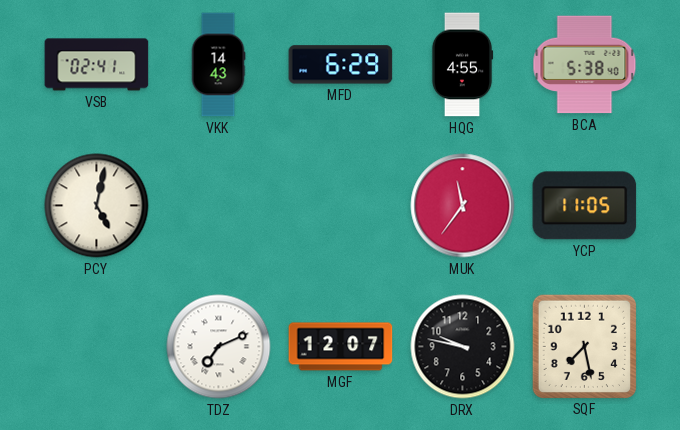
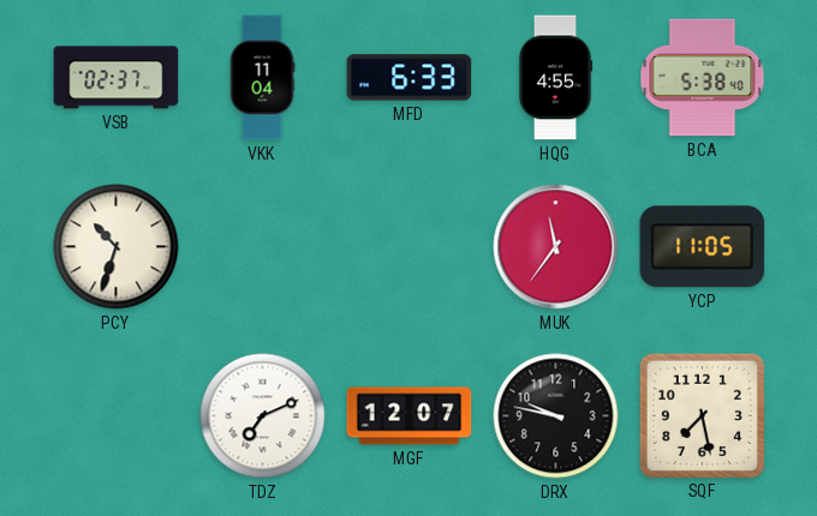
VSB: 02:41 -> 02:37
VKK: 14:43 -> 11:04
MFD: 6:29 -> 6:33
PCY: 5:02 -> 10:33
